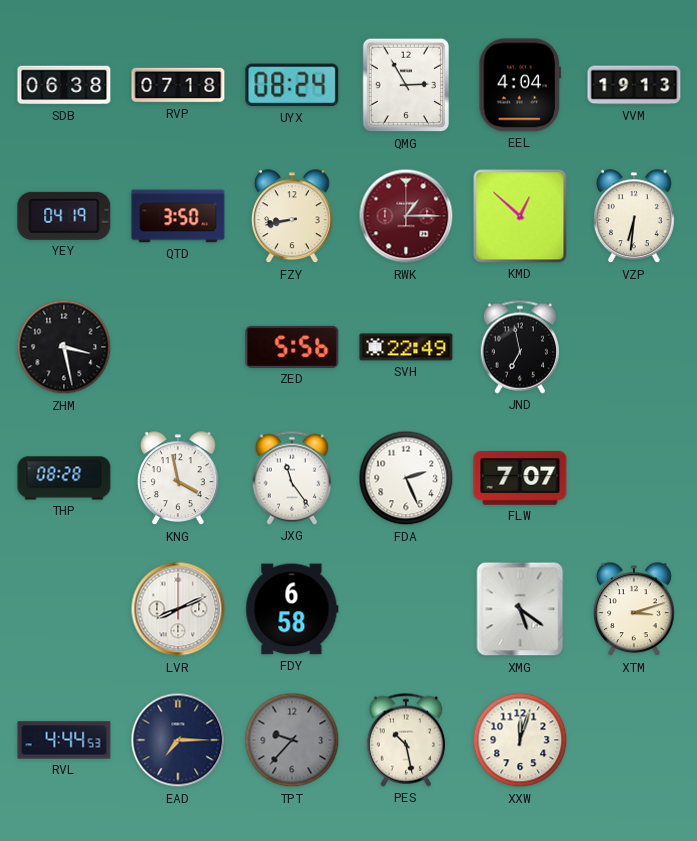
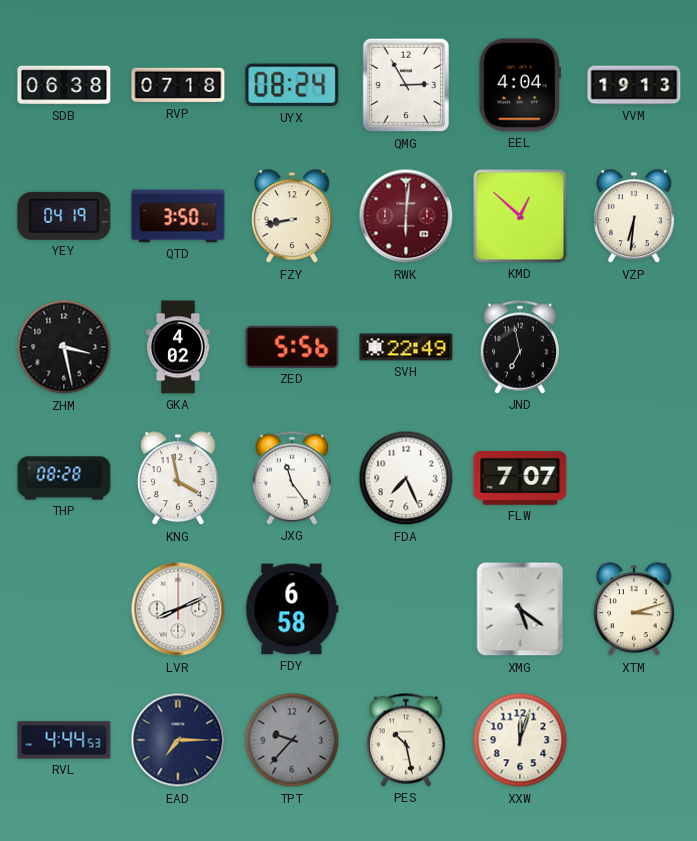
RWK: 1:15 -> 6:01
GKA: none -> 4:02
FDA: 2:26 -> 7:26
